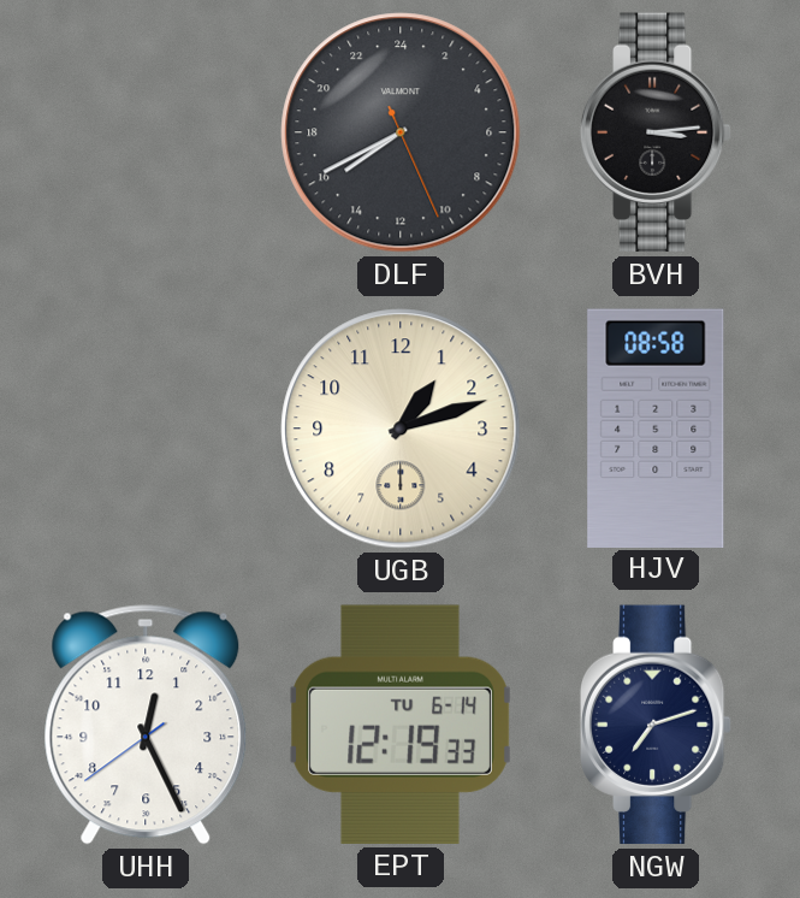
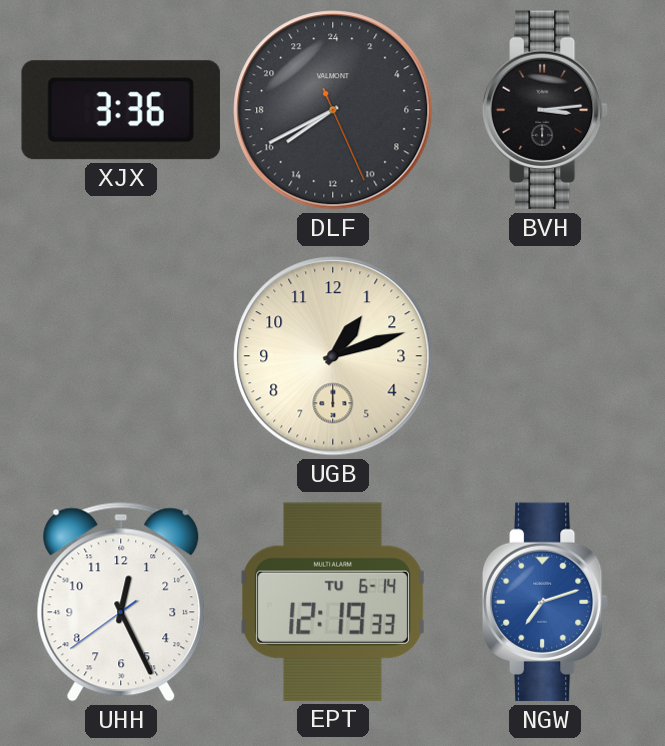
XJX: none -> 3:36
HJV: 08:58 -> none
NGW dial: navy -> blue
